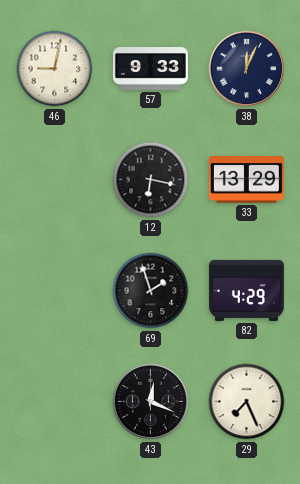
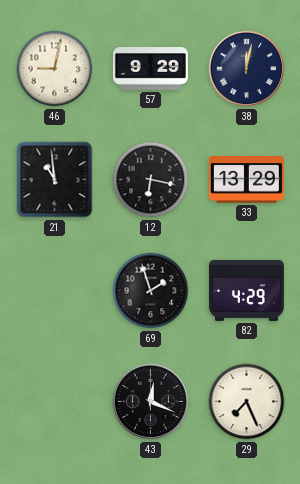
57: 9:33 -> 9:29
38: 12:04 -> 12:02
21: none -> 10:59
